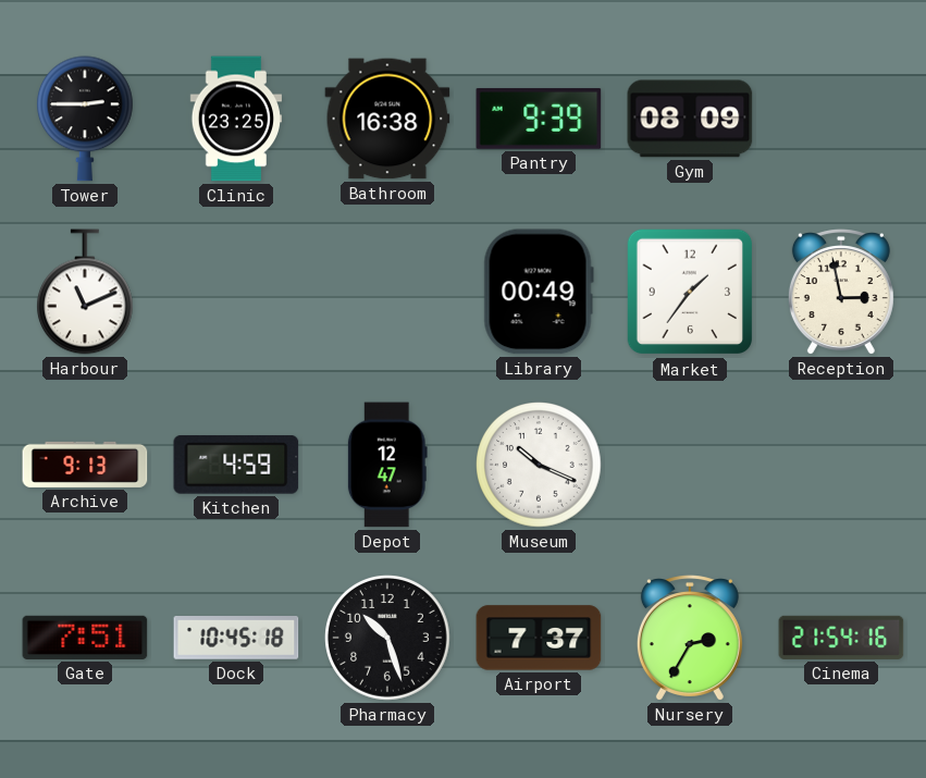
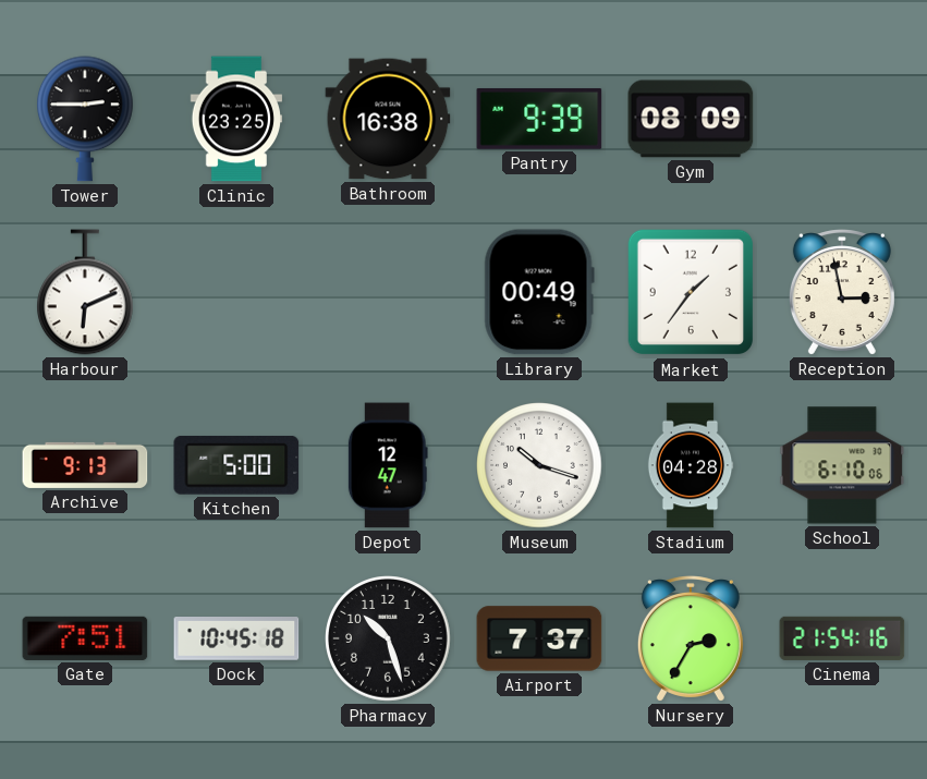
Harbour: 11:11 -> 6:11
Kitchen: 4:59 -> 5:00
Museum: 10:19 -> 10:18
Stadium: none -> 04:28
School: none -> 6:10
